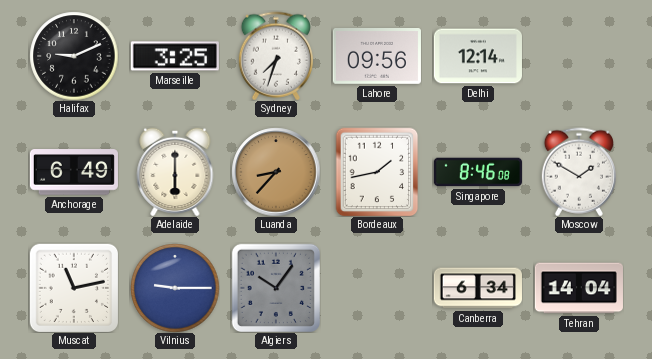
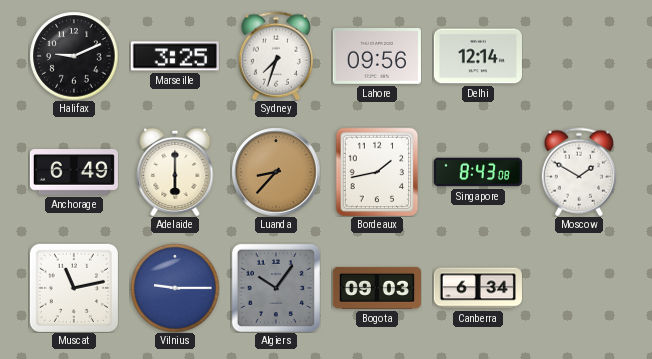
Singapore: 8:46 -> 8:43
Bogota: none -> 09:03
Tehran: 14:04 -> none
